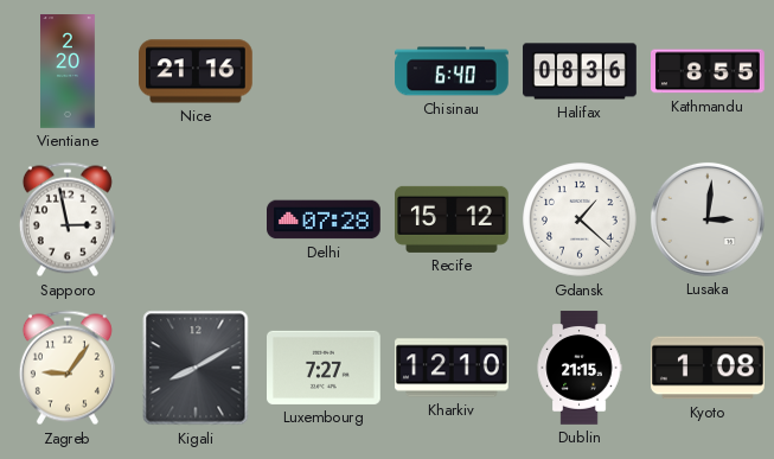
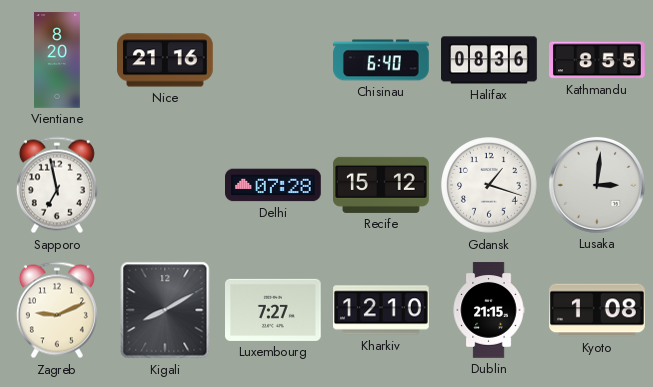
Vientiane: 2:20 -> 8:20
Sapporo: 2:58 -> 6:58
Gdansk: 1:22 -> 1:18
Zagreb: 9:06 -> 9:11
